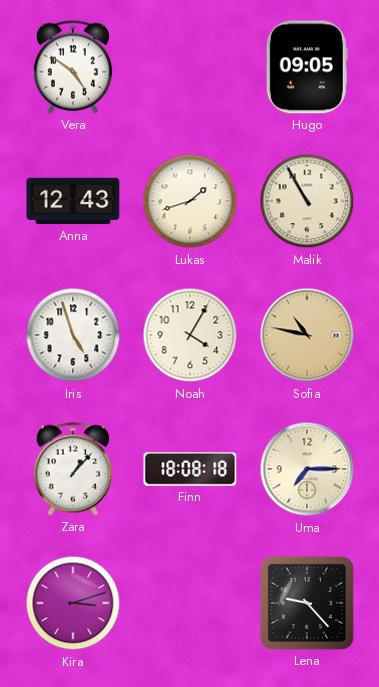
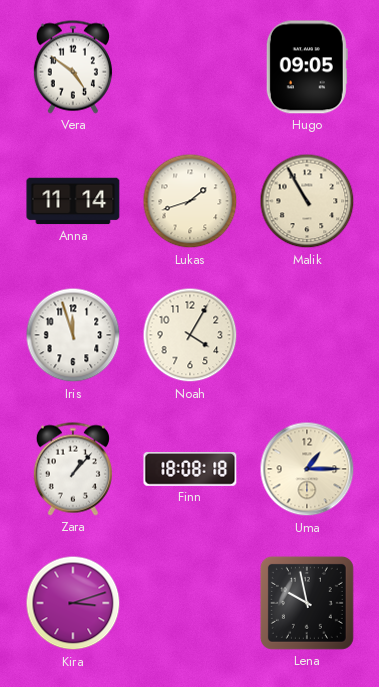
Anna: 12:43 -> 11:14
Iris: 4:57 -> 11:57
Sofia: 10:47 -> none
Uma: 7:15 -> 1:15
Lena: 9:23 -> 9:58
